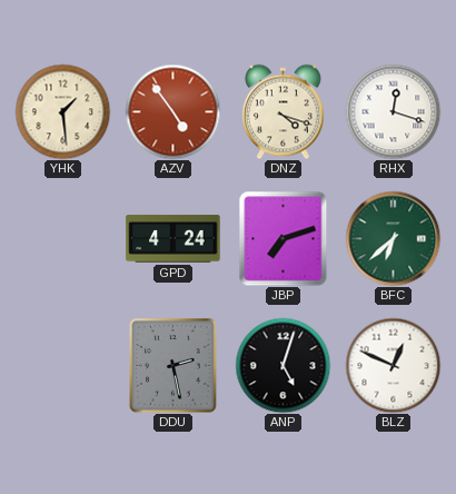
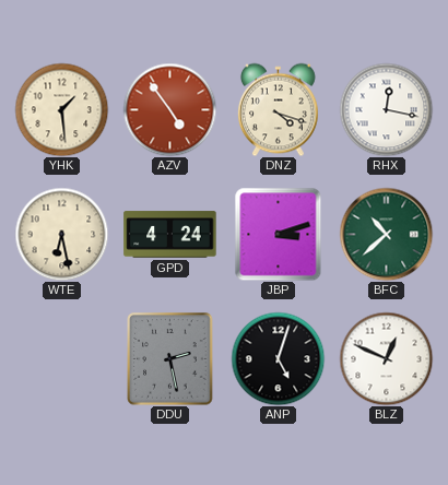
RHX: 12:18 -> 12:17
WTE: none -> 6:28
JBP: 7:12 -> 3:12
BFC: 6:38 -> 10:38
